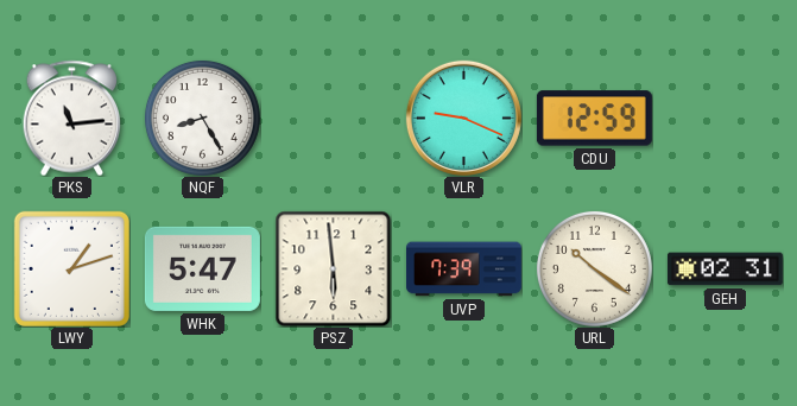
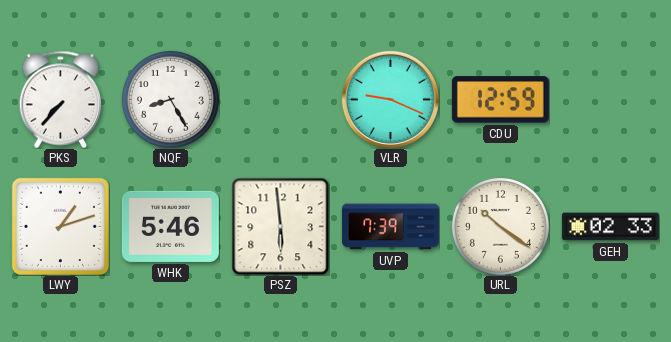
PKS: 11:14 -> 7:37
WHK: 5:47 -> 5:46
GEH: 02:31 -> 02:33
